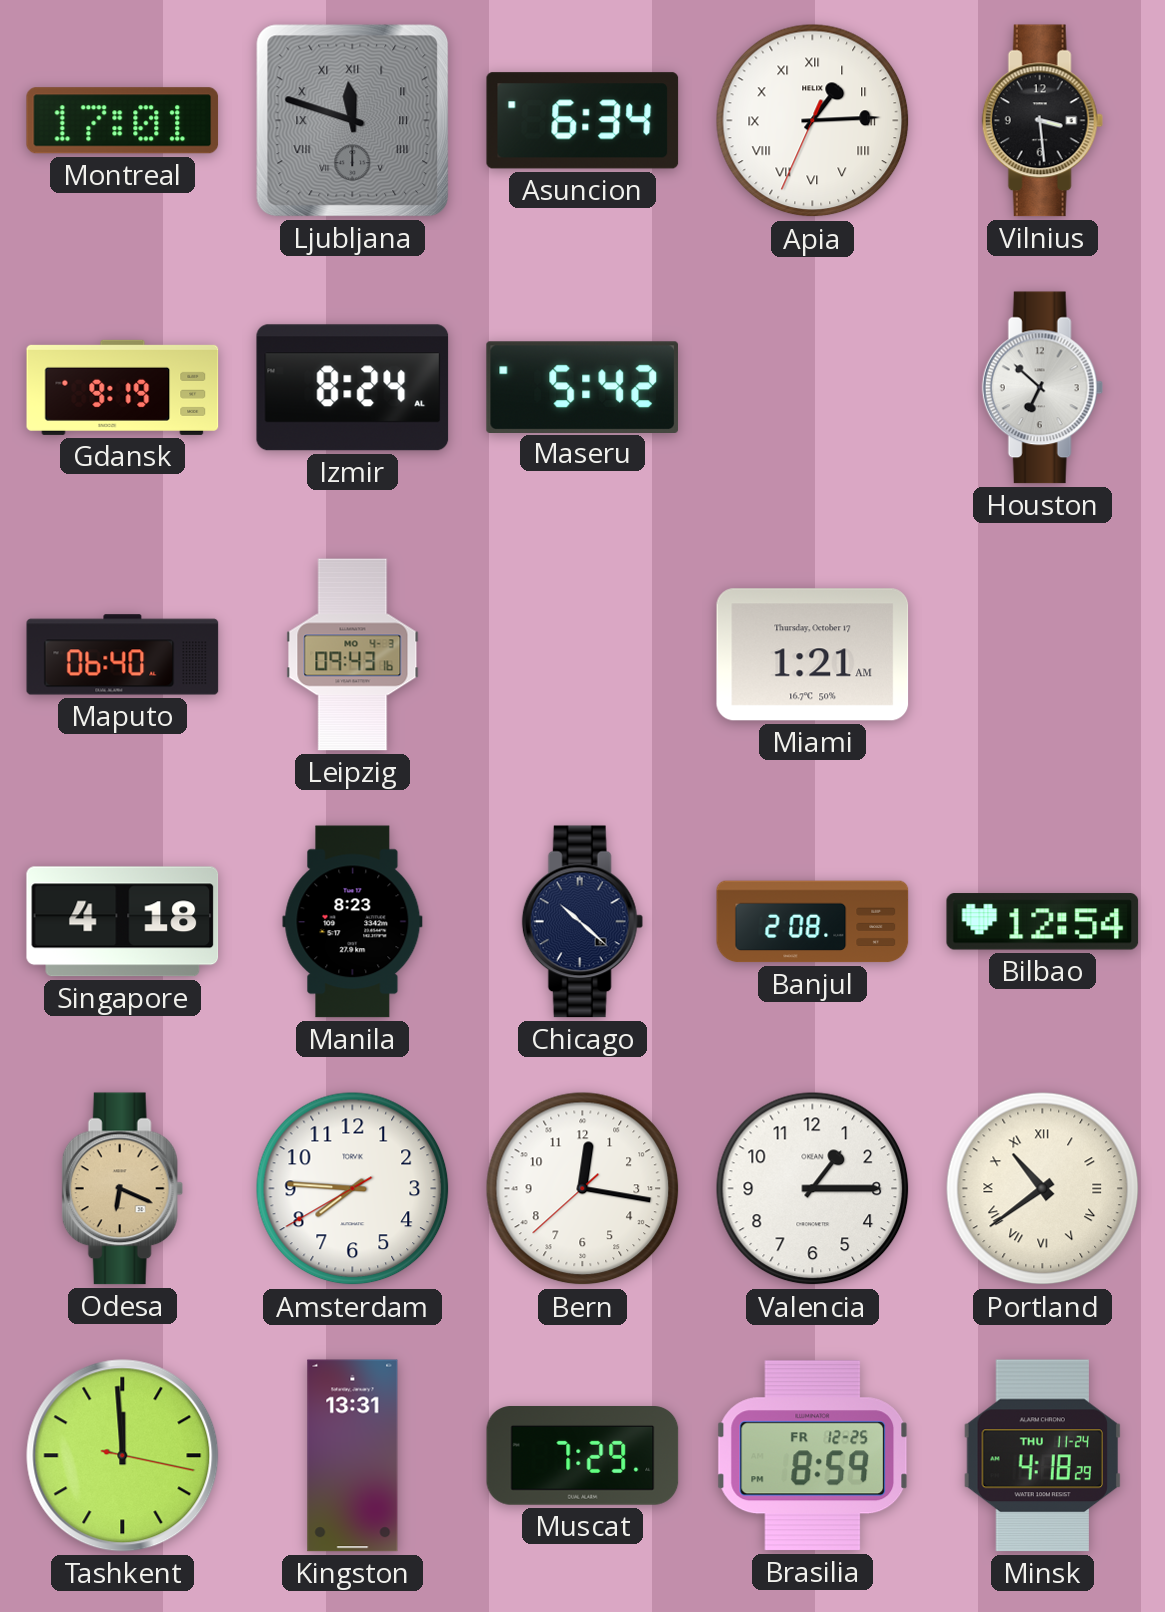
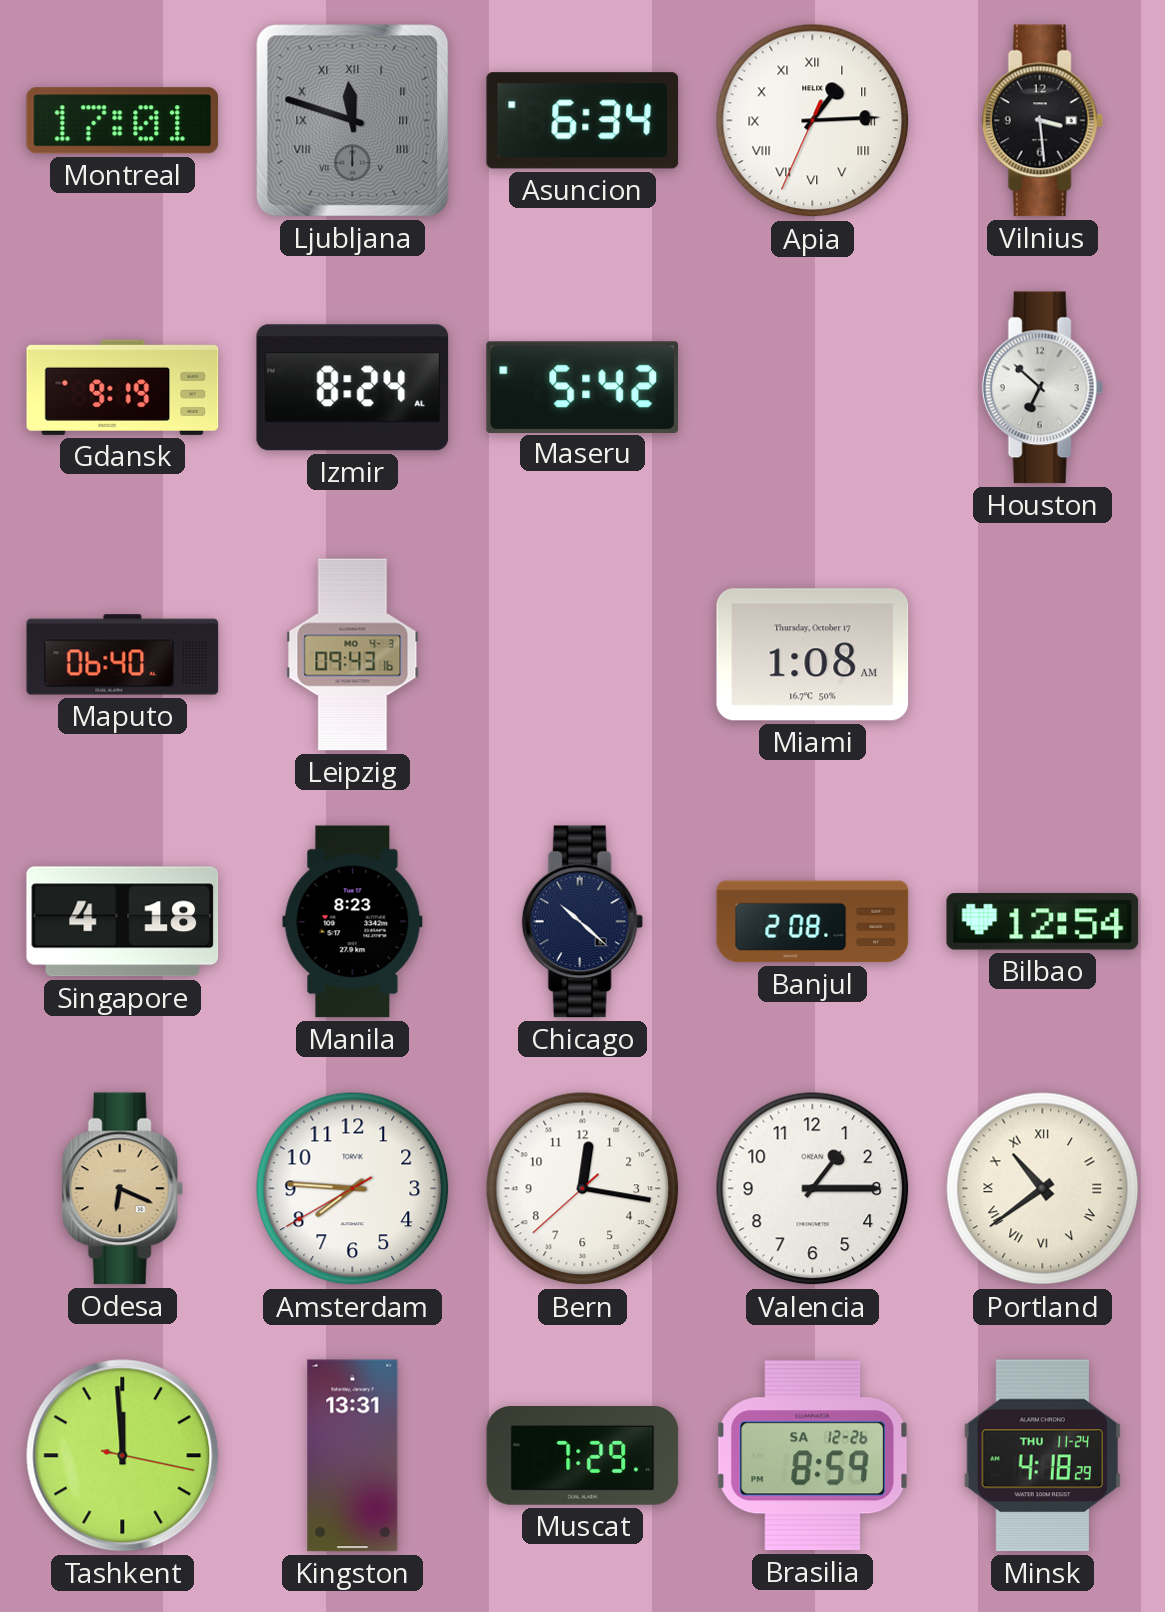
Miami: 1:21 -> 1:08
Brasilia date: FR 12-25 -> SA 12-26
